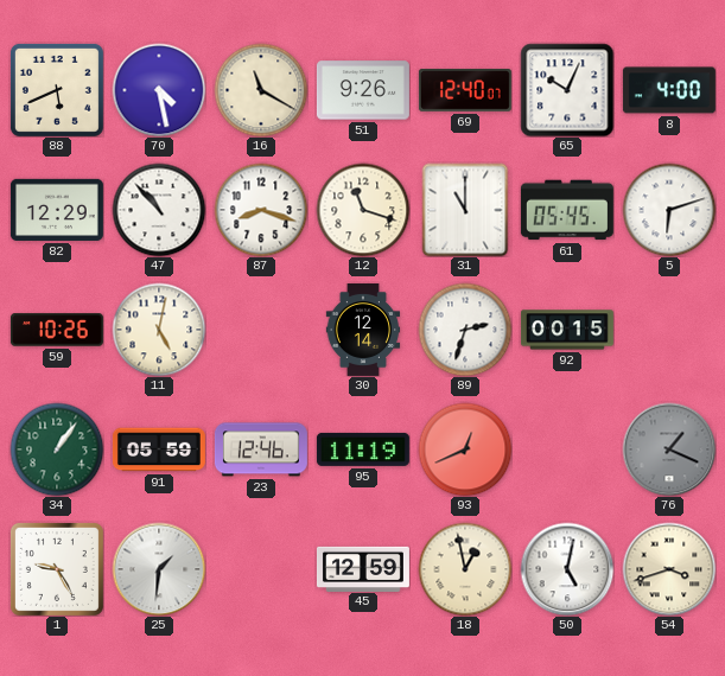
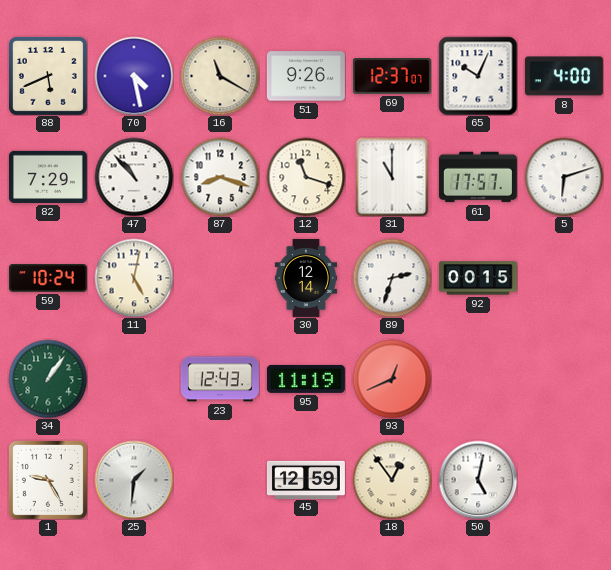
69: 12:40 -> 12:37
82: 12:29 -> 7:29
61: 05:45 -> 17:57
59: 10:26 -> 10:24
91: 05:59 -> none
23: 12:46 -> 12:43
76: 1:19 -> none
18: 12:58 -> 12:54
54: 3:42 -> none
